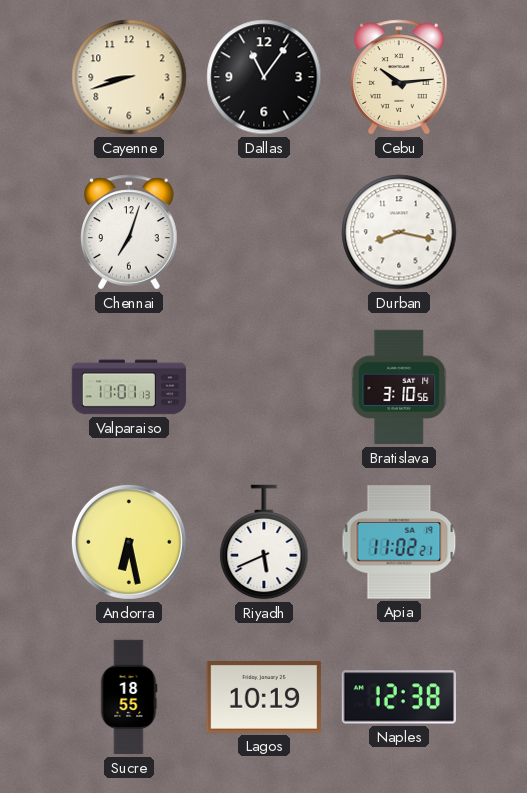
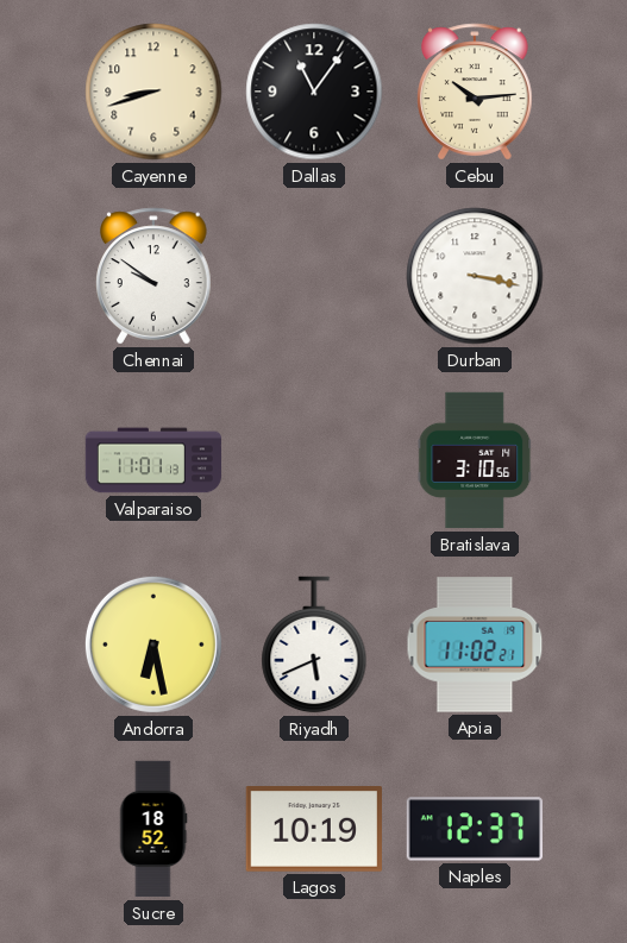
Chennai: 7:03 -> 9:51
Durban: 8:17 -> 3:17
Sucre: 18:55 -> 18:52
Naples: 12:38 -> 12:37
